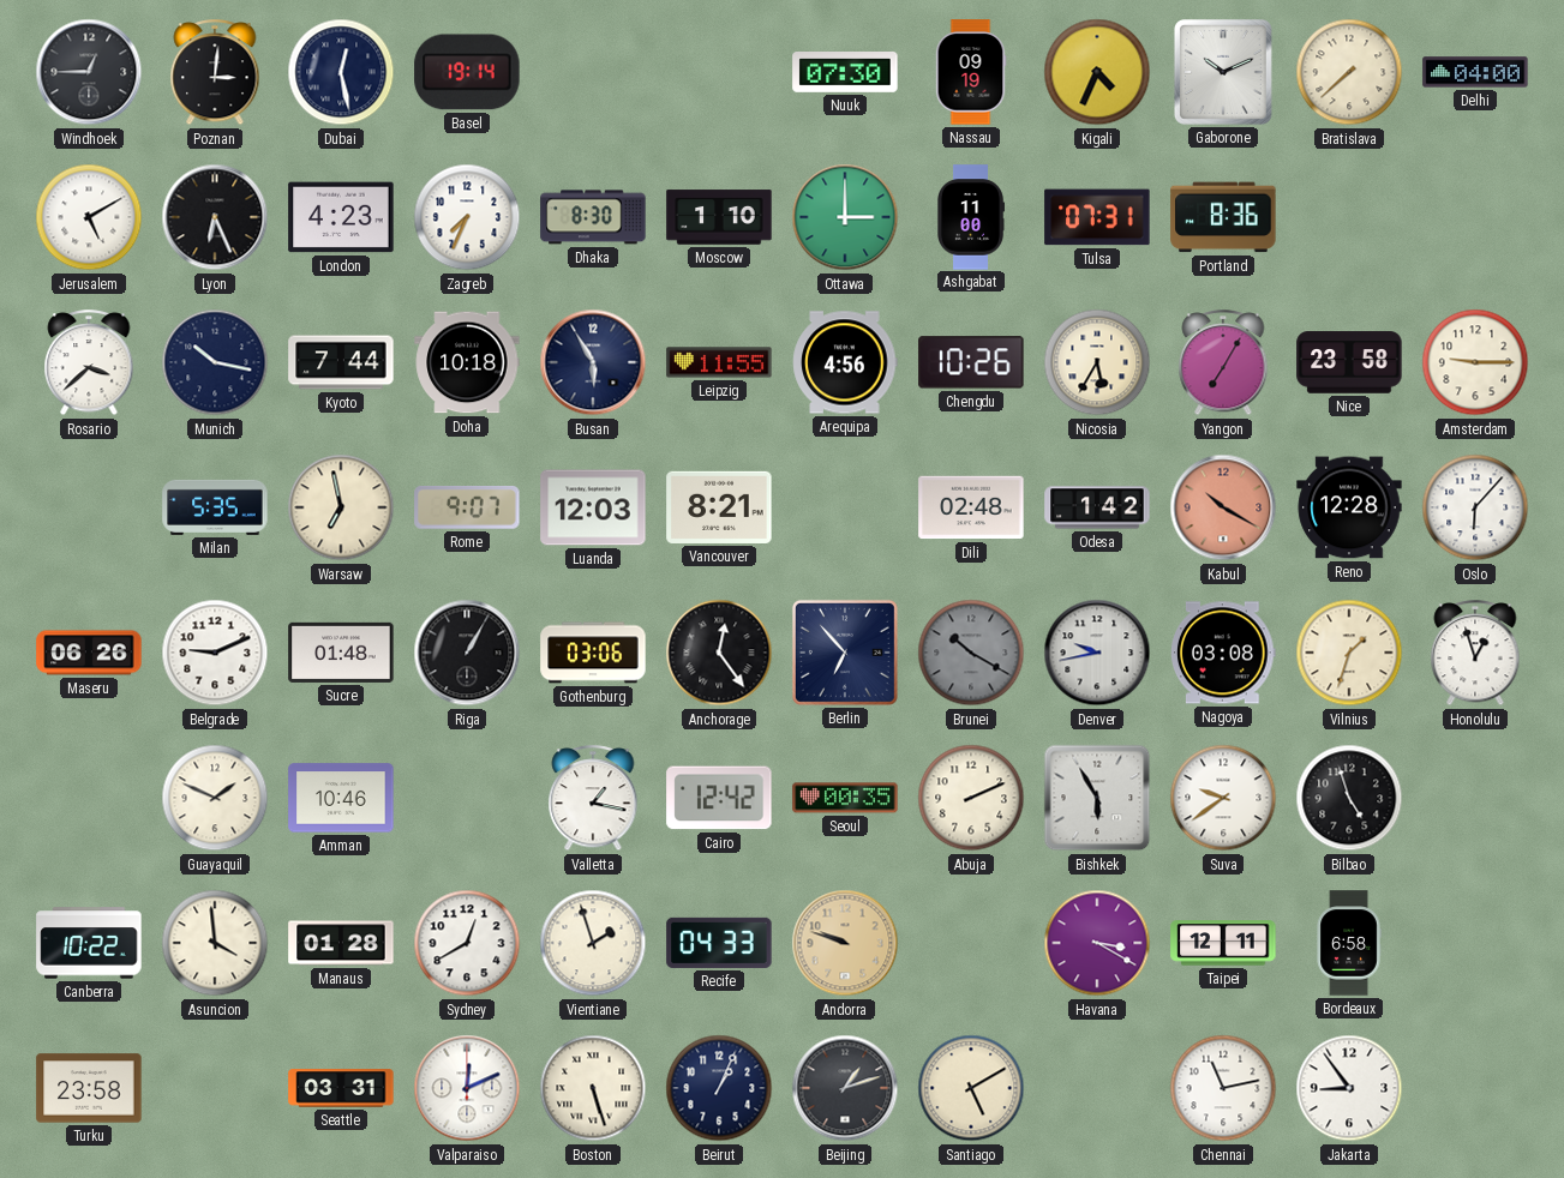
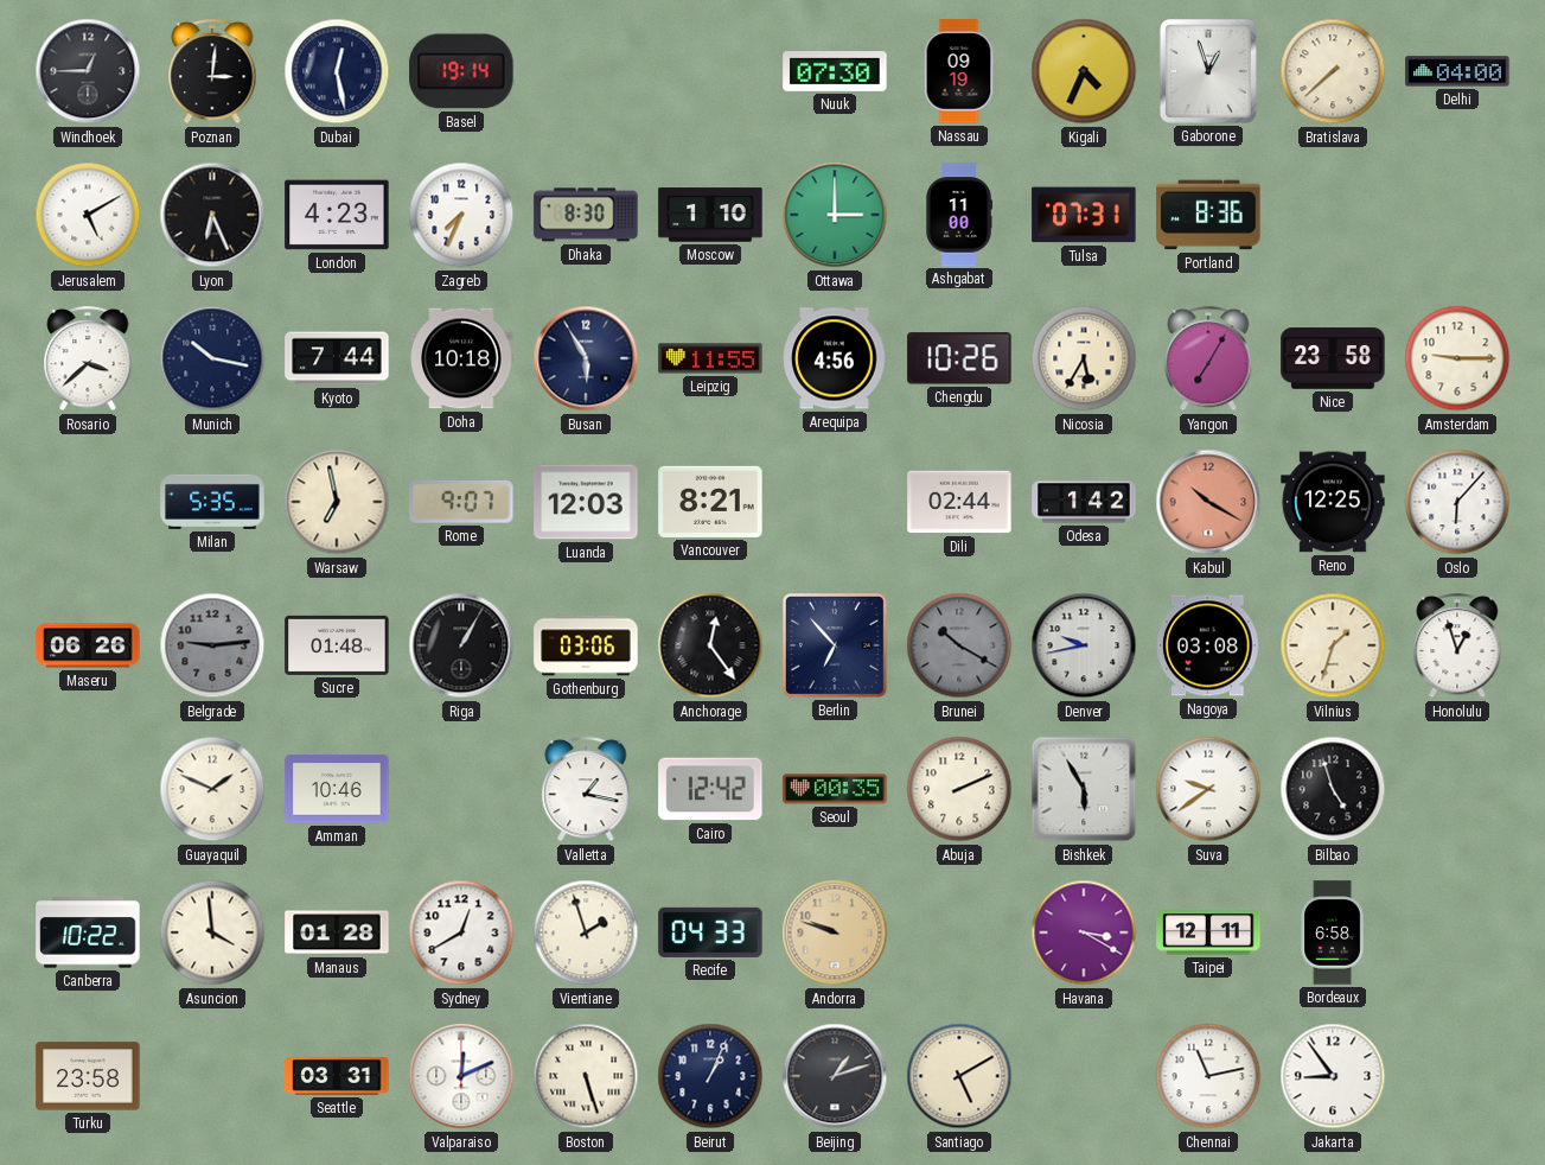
Gaborone: 10:11 -> 12:57
Dili: 02:48 -> 02:44
Reno: 12:28 -> 12:25
Belgrade: 9:11 -> 9:14
Belgrade dial: white -> grey
